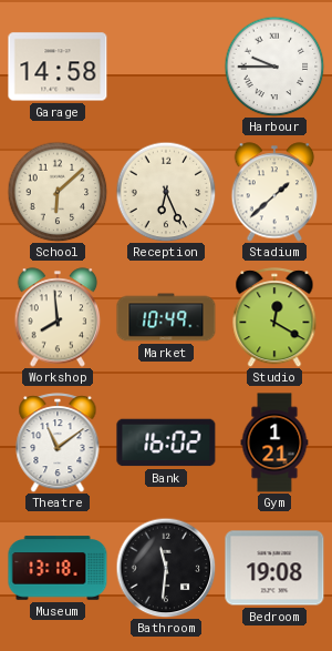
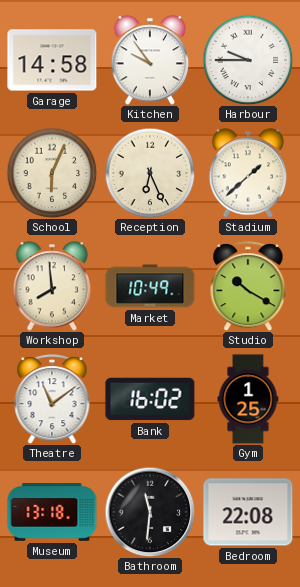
Kitchen: none -> 9:54
School: 6:08 -> 6:04
Studio: 12:20 -> 10:20
Gym: 1:21 -> 1:25
Bedroom: 19:08 -> 22:08
